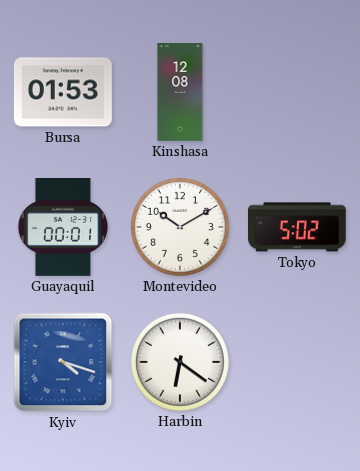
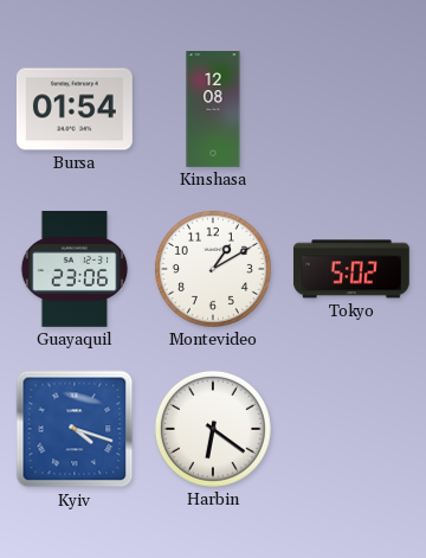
Bursa: 01:53 -> 01:54
Guayaquil: 00:01 -> 23:06
Montevideo: 10:10 -> 1:10
